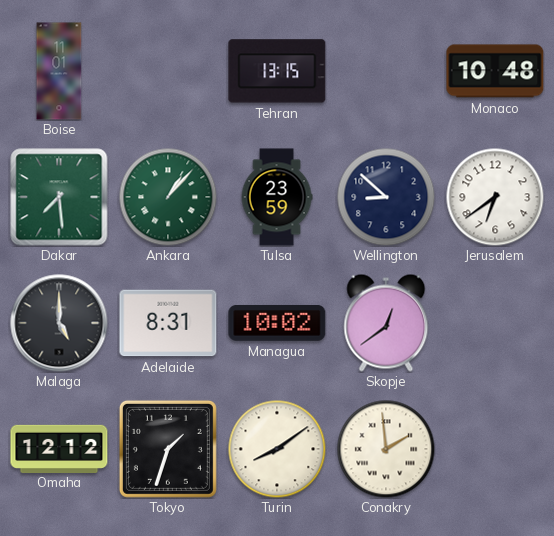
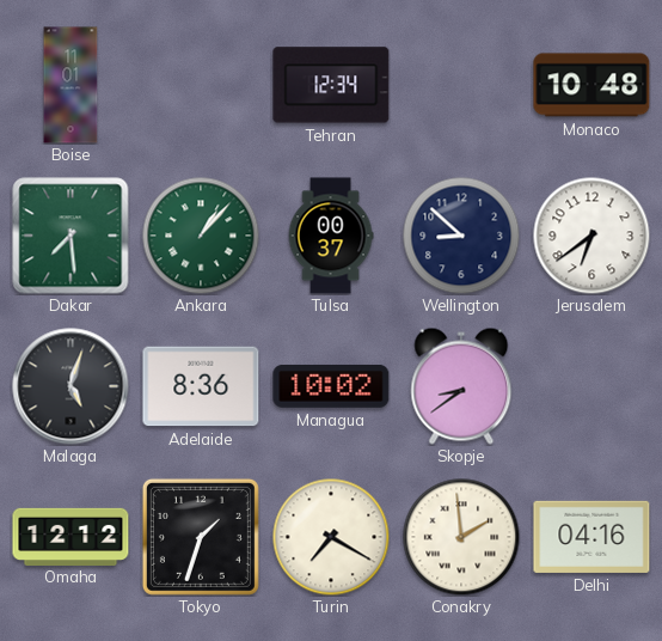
Tehran: 13:15 -> 12:34
Tulsa: 23:59 -> 00:37
Malaga: 5:00 -> 5:03
Adelaide: 8:31 -> 8:36
Skopje: 12:39 -> 8:39
Turin: 8:09 -> 7:20
Delhi: none -> 04:16
